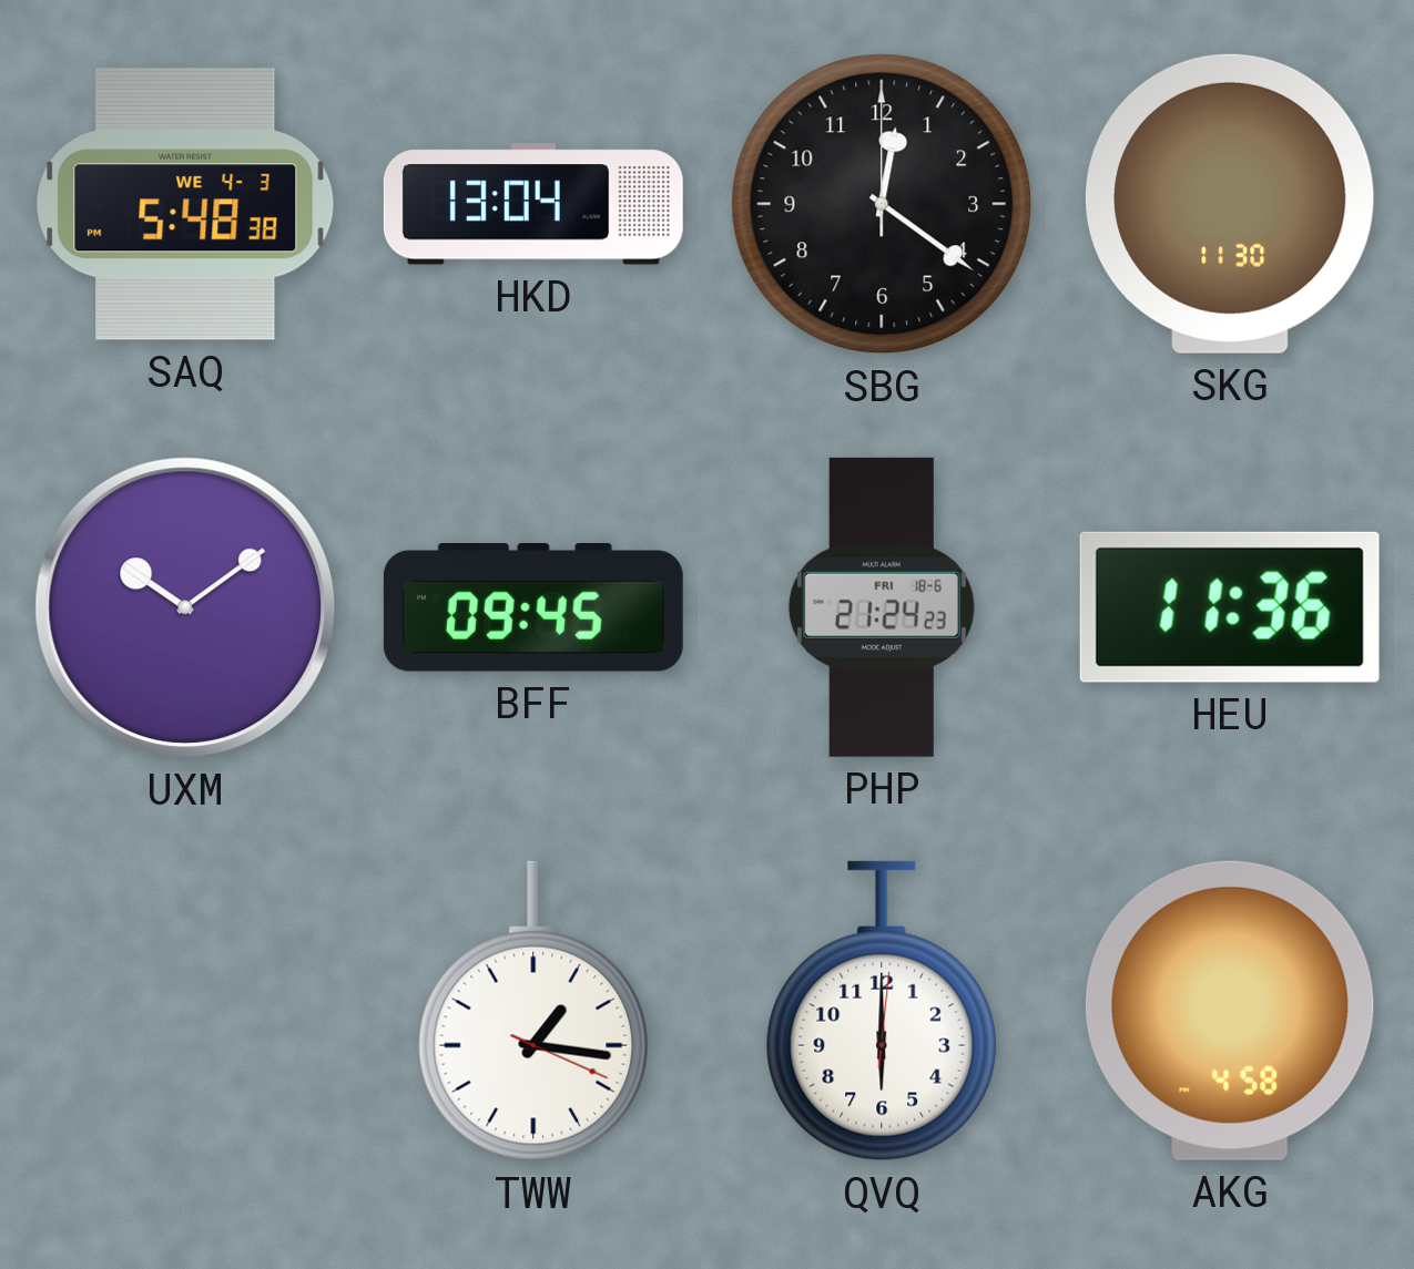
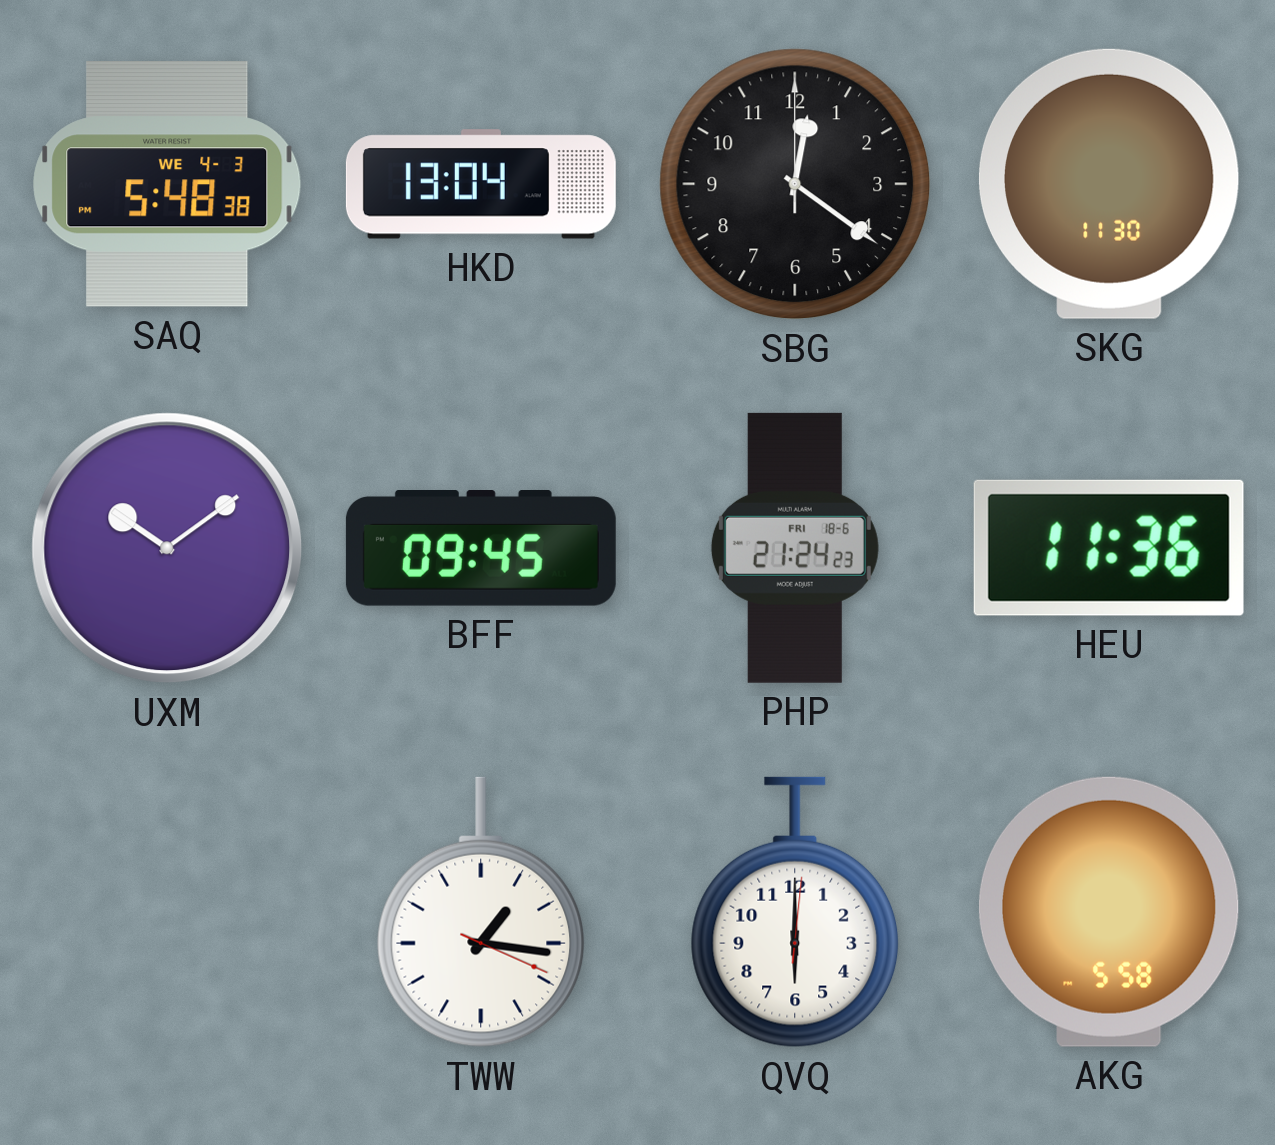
AKG: 4:58 -> 5:58
